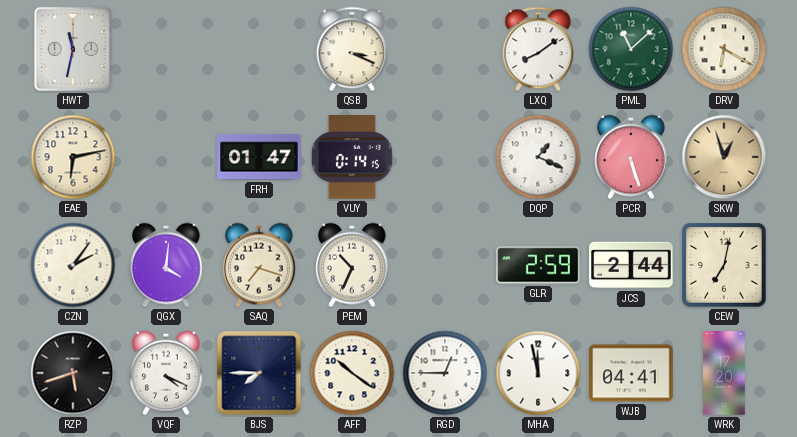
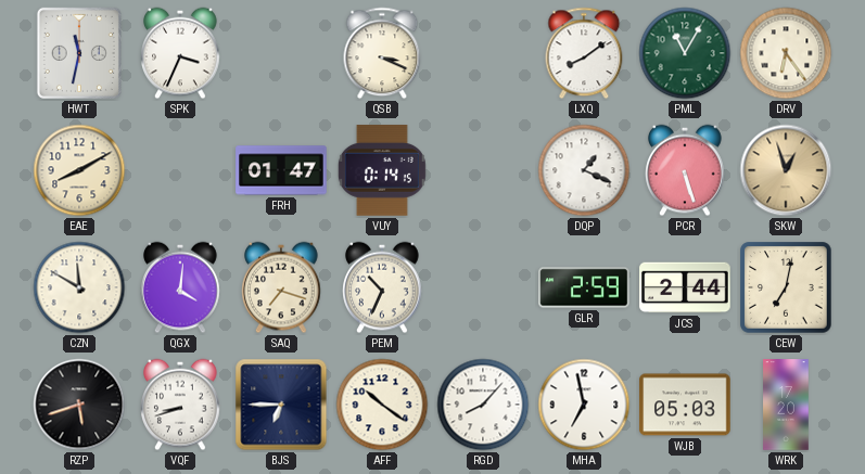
SPK: none -> 3:34
PML: 11:08 -> 11:05
DRV: 6:20 -> 6:24
EAE: 6:13 -> 8:10
CZN: 2:06 -> 11:50
VQF: 4:19 -> 8:42
BJS: 7:45 -> 6:45
RGD: 12:45 -> 8:07
MHA: 11:58 -> 6:58
WJB: 04:41 -> 05:03
